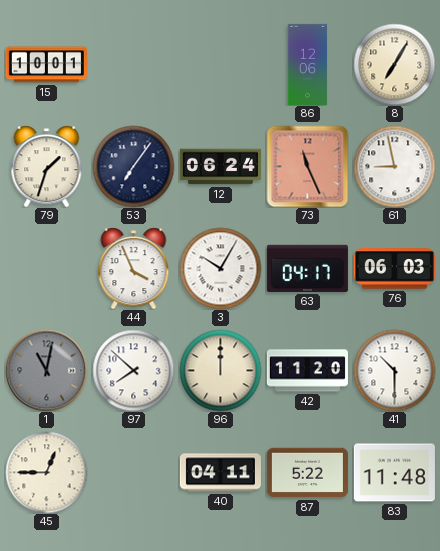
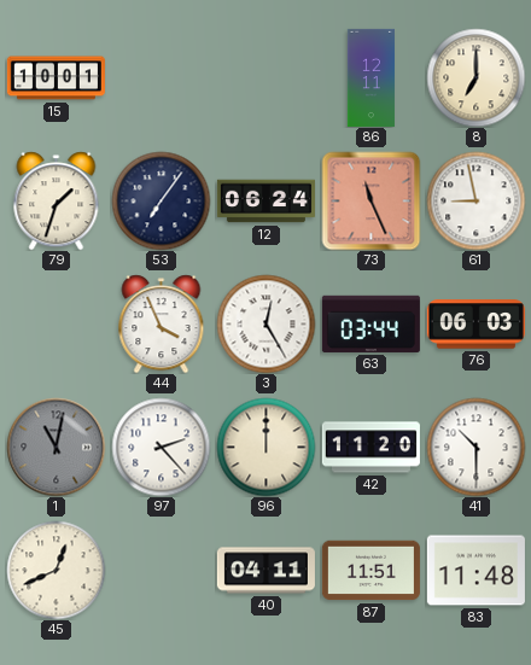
86: 12:06 -> 12:11
8: 7:05 -> 7:00
3: 10:05 -> 12:25
63: 04:17 -> 03:44
97: 7:52 -> 2:23
45: 12:45 -> 12:41
87: 5:22 -> 11:51
